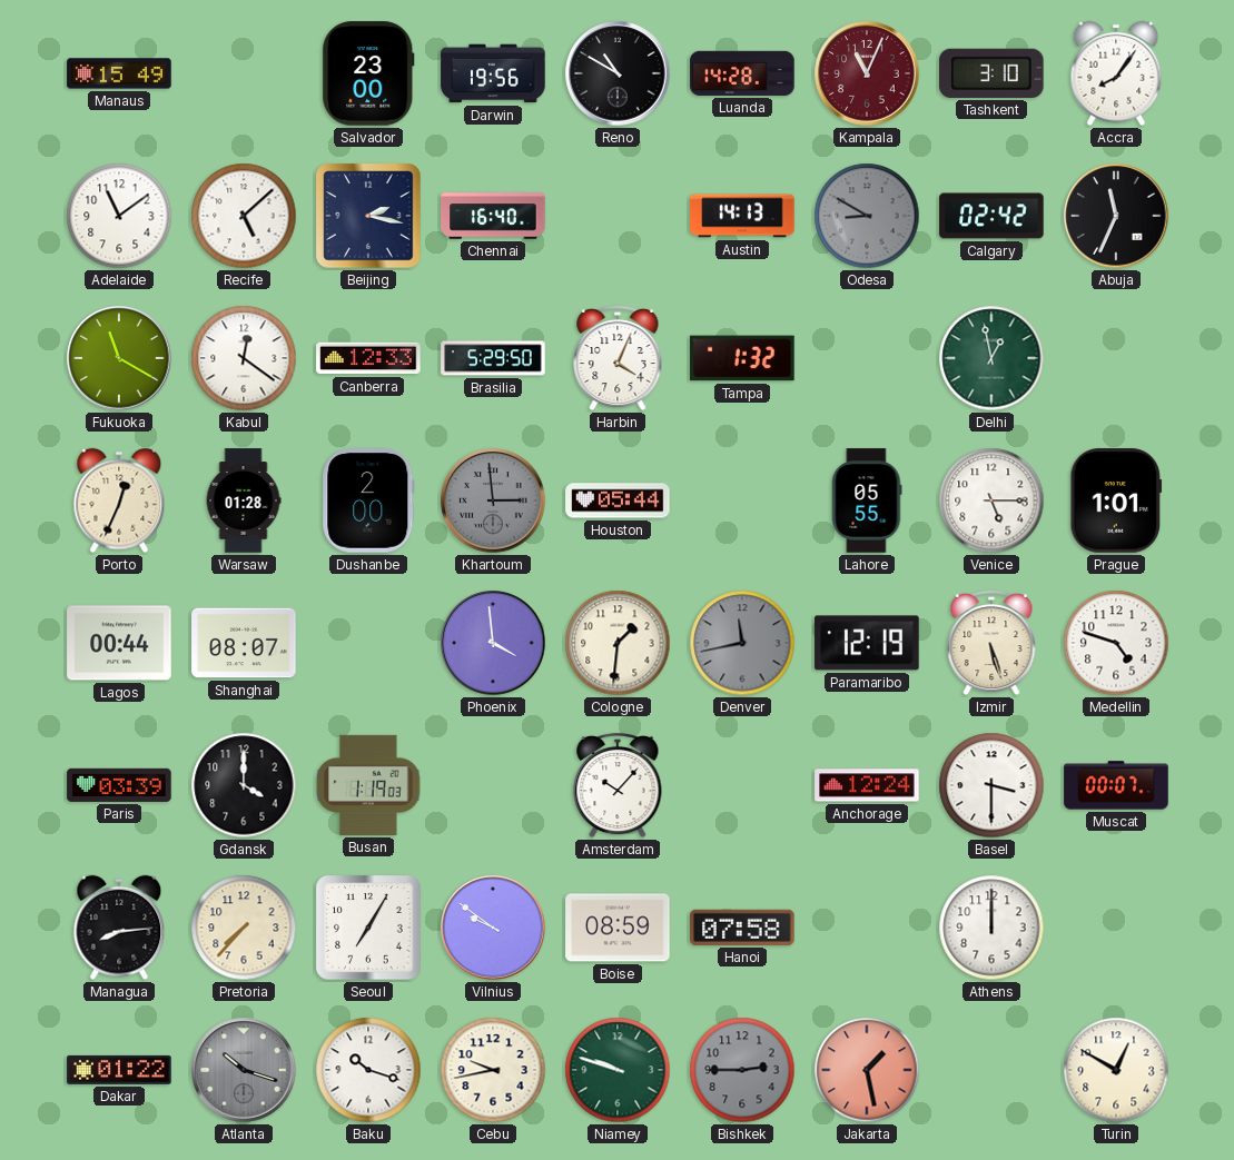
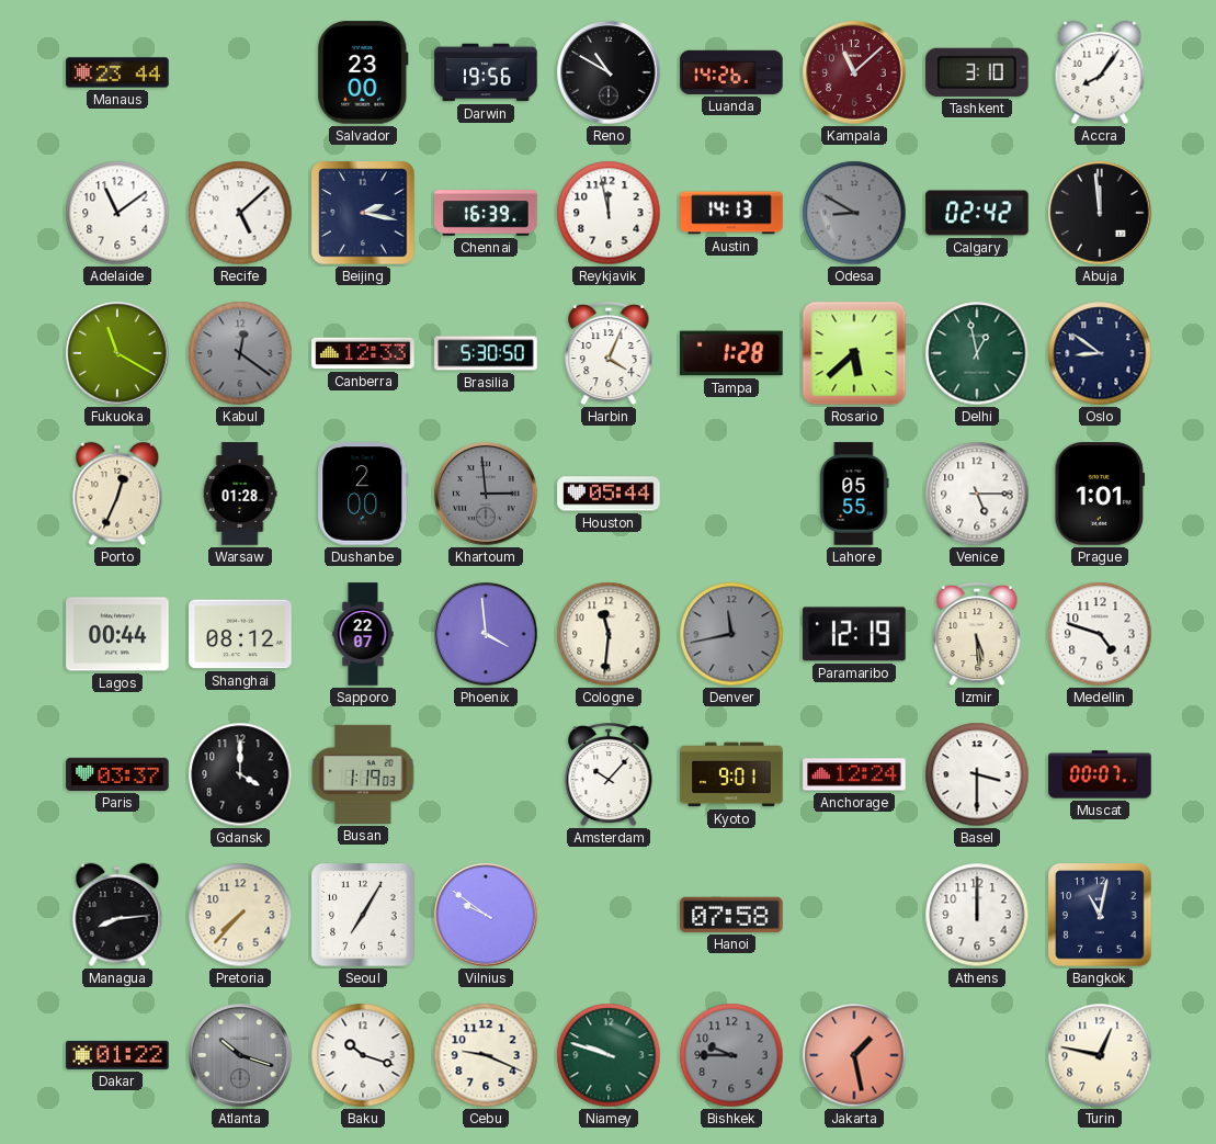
Manaus: 15:49 -> 23:44
Luanda: 14:28 -> 14:26
Kampala: 11:04 -> 11:08
Chennai: 16:40 -> 16:39
Reykjavik: none -> 11:58
Abuja: 11:34 -> 11:59
Kabul dial: white -> grey
Brasilia: 5:29 -> 5:30
Tampa: 1:32 -> 1:28
Rosario: none -> 5:38
Oslo: none -> 8:51
Shanghai: 08:07 -> 08:12
Sapporo: none -> 22:07
Cologne: 1:31 -> 11:31
Izmir: 5:27 -> 5:29
Paris: 03:39 -> 03:37
Kyoto: none -> 9:01
Boise: 08:59 -> none
Bangkok: none -> 11:02
Cebu: 9:43 -> 9:19
Bishkek: 2:45 -> 9:45
Turin: 12:50 -> 12:47
